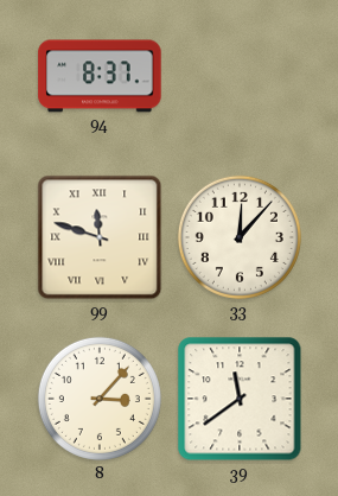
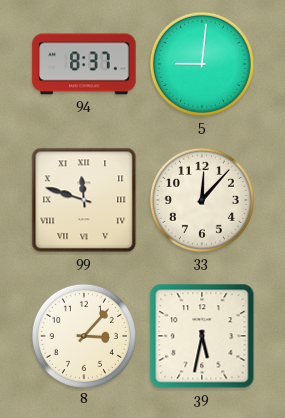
5: none -> 9:01
39: 11:39 -> 5:32
